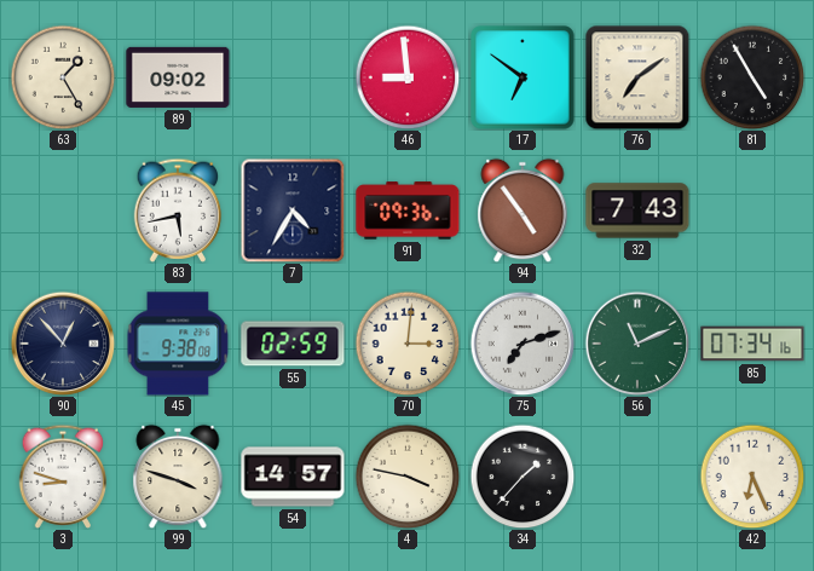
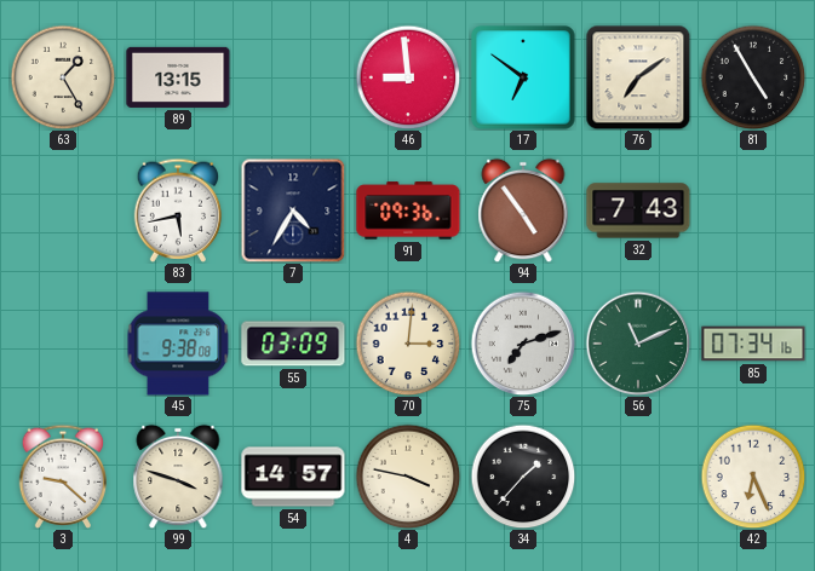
89: 09:02 -> 13:15
90: 12:53 -> none
55: 02:59 -> 03:09
3: 8:48 -> 9:22
